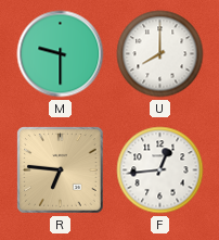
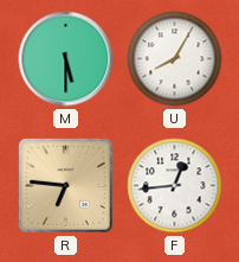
M: 9:30 -> 5:30
U: 8:00 -> 8:05
